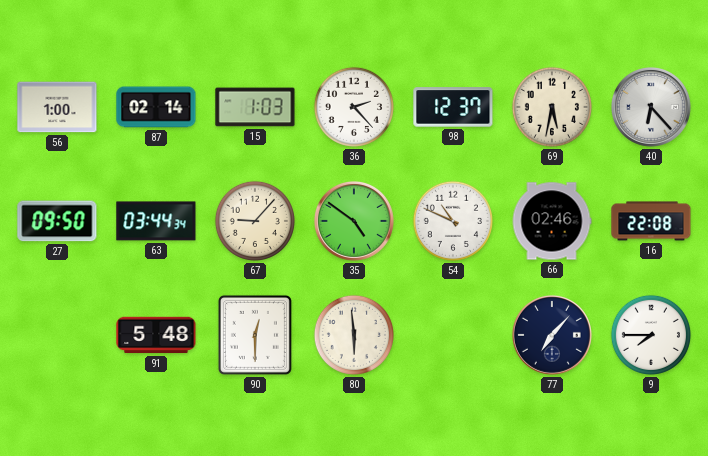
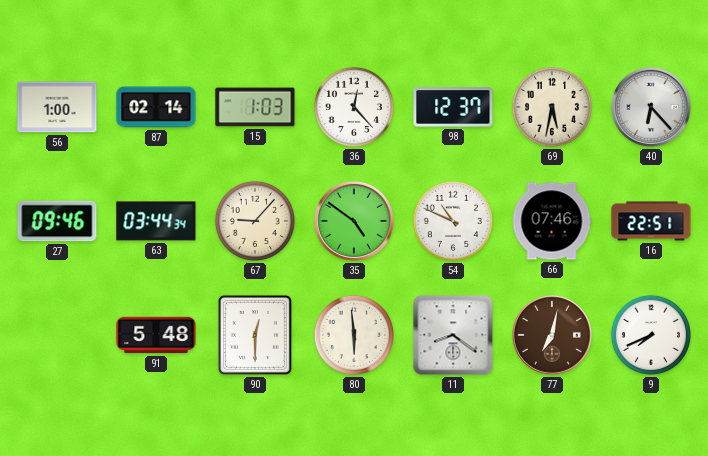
36: 2:23 -> 12:23
27: 09:50 -> 09:46
66: 02:46 -> 07:46
16: 22:08 -> 22:51
11: none -> 8:21
77: 7:07 -> 7:02
77 dial: navy -> brown
9: 7:45 -> 7:41
